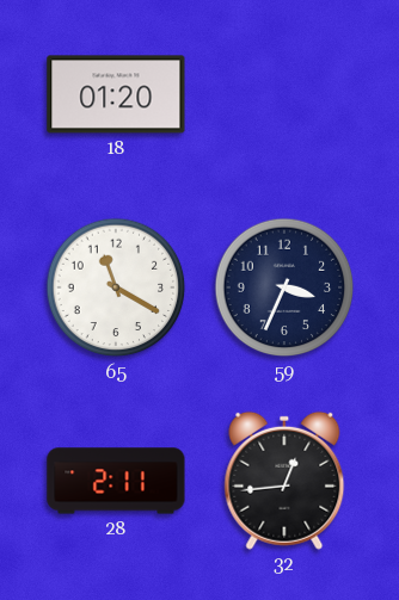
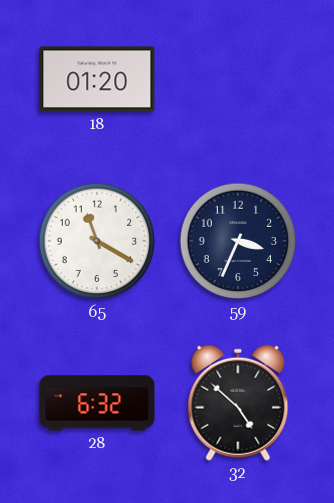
28: 2:11 -> 6:32
32: 12:44 -> 4:52
